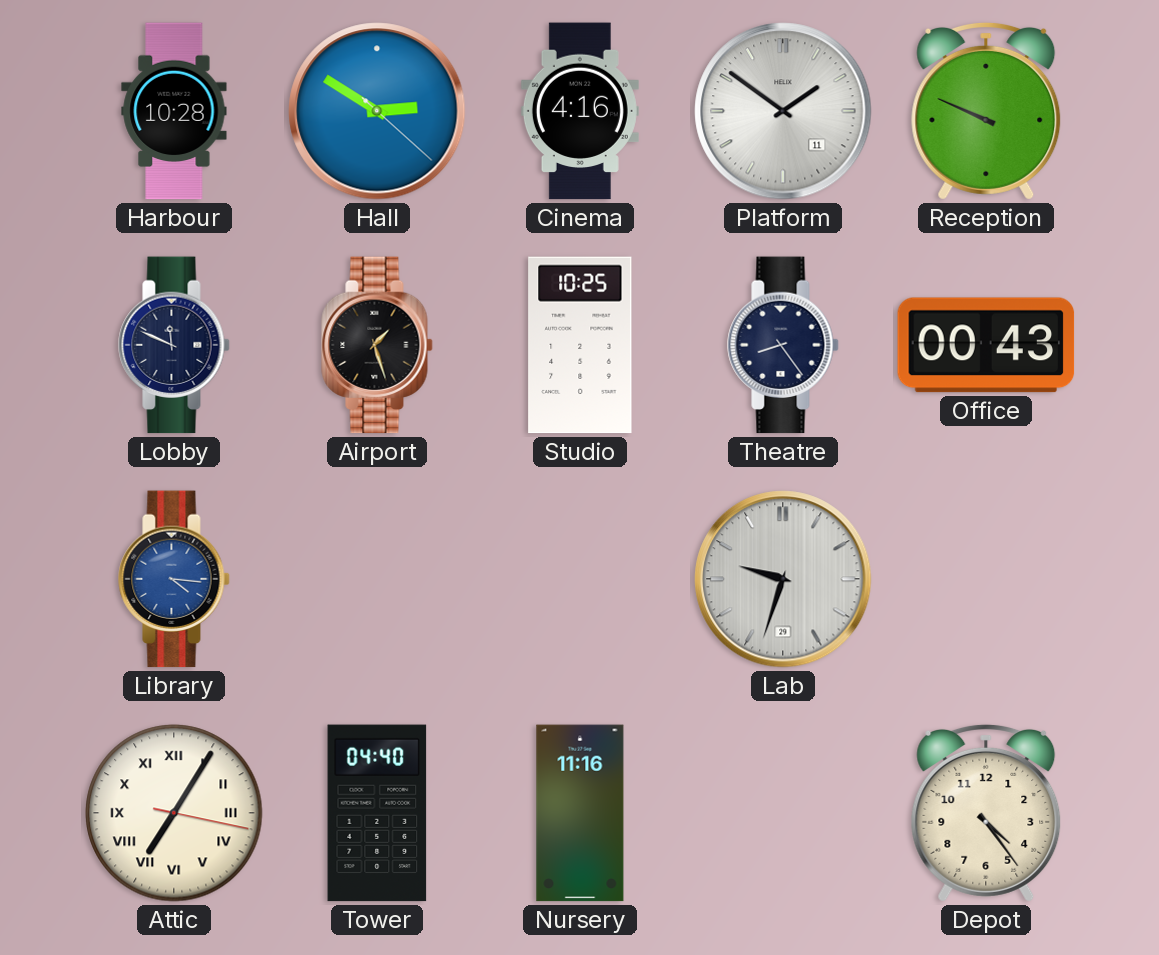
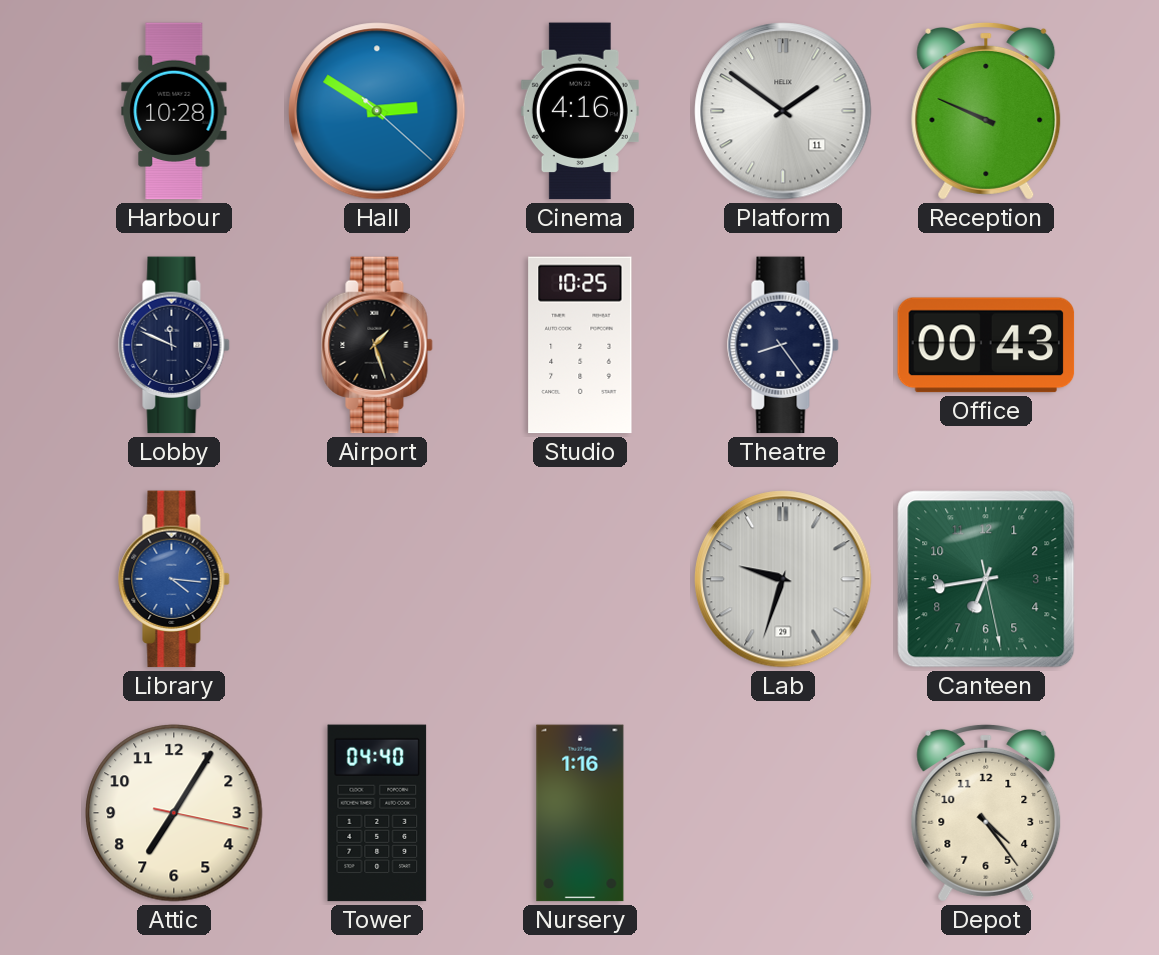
Canteen: none -> 6:43
Attic numerals: Roman -> Arabic
Nursery: 11:16 -> 1:16
